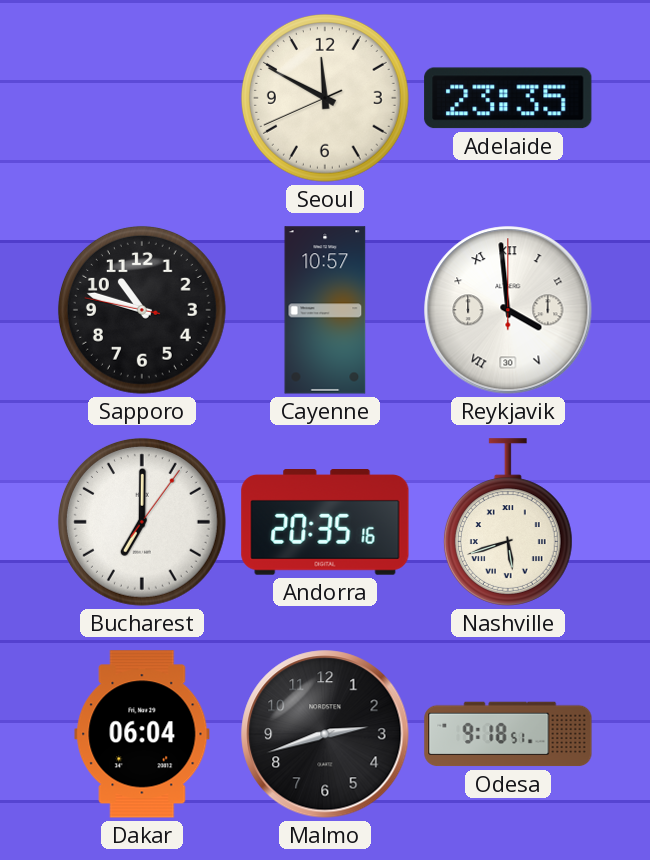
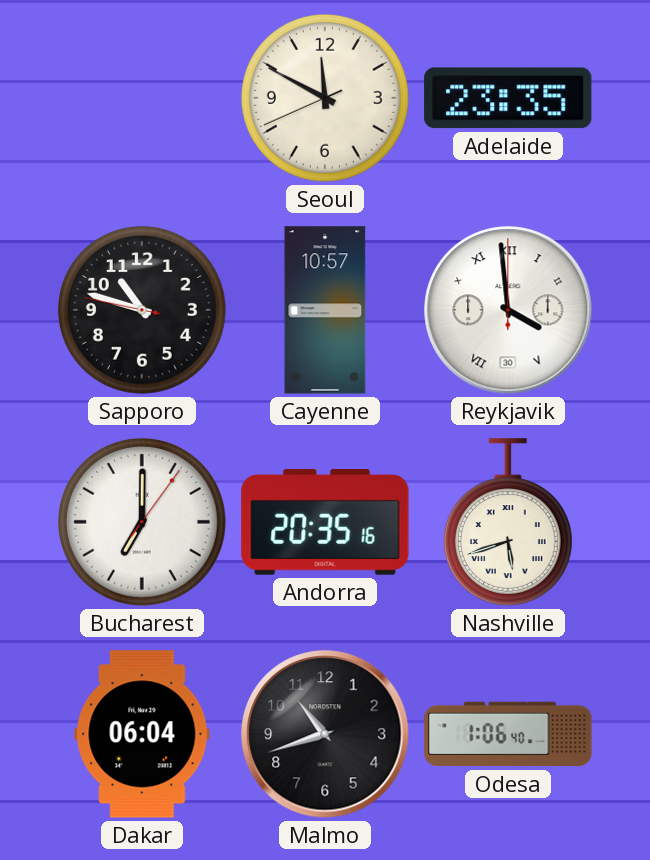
Malmo: 2:42 -> 10:42
Odesa: 9:18 -> 1:06
